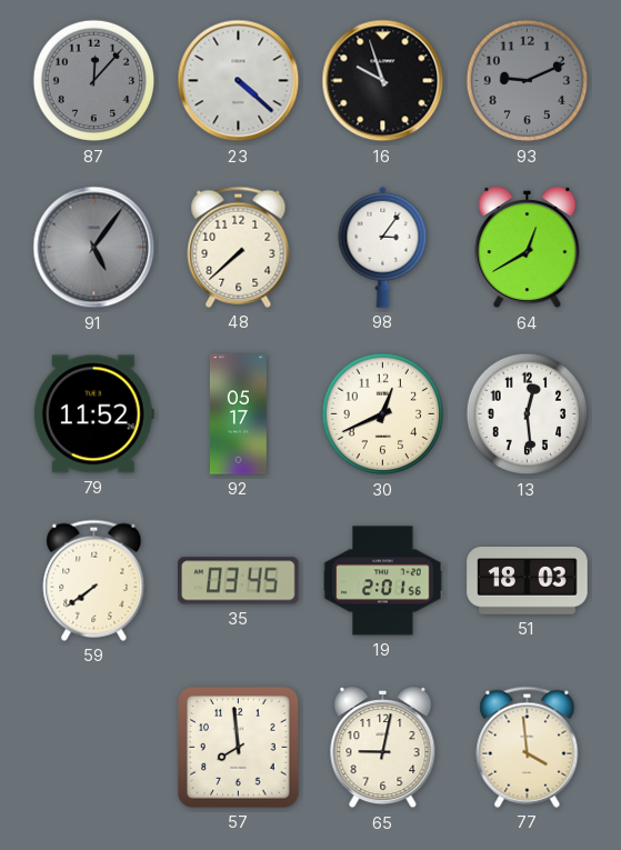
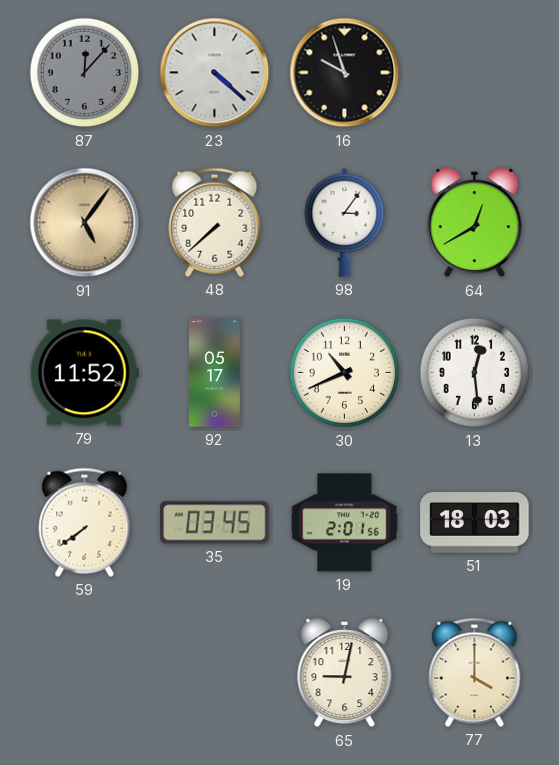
93: 9:11 -> none
91 dial: grey -> champagne
30: 12:41 -> 10:41
57: 7:59 -> none
77: 3:59 -> 4:00
